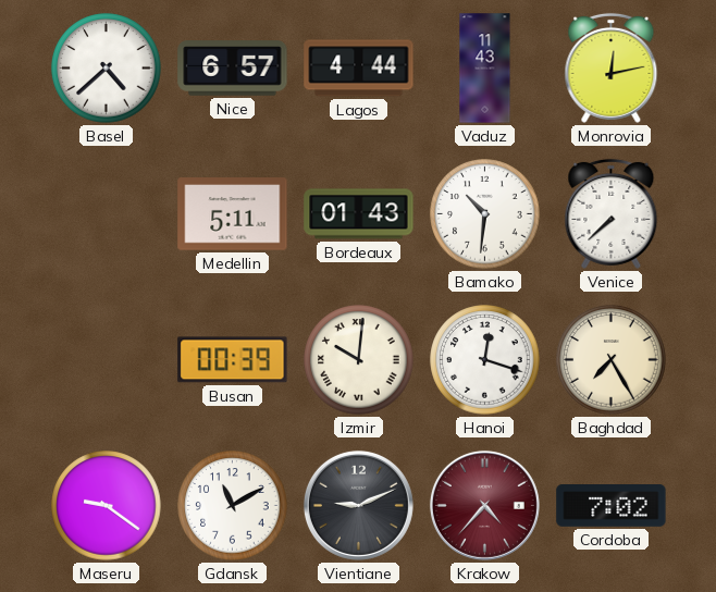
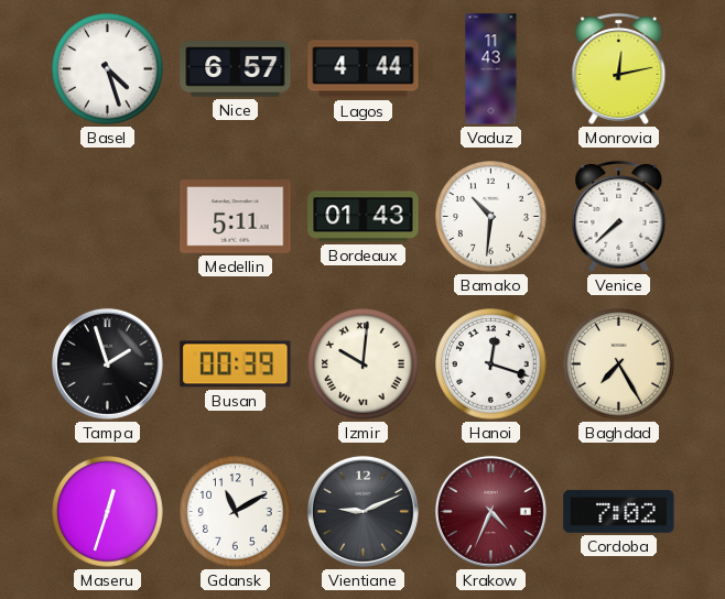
Basel: 4:38 -> 4:27
Tampa: none -> 1:57
Maseru: 9:21 -> 12:33
Krakow: 4:37 -> 4:34
